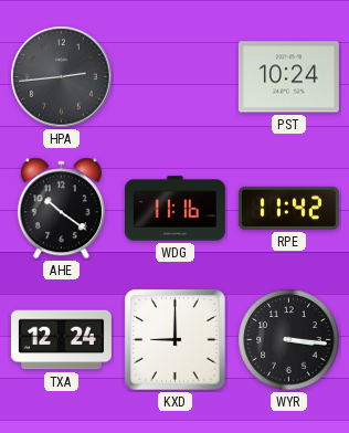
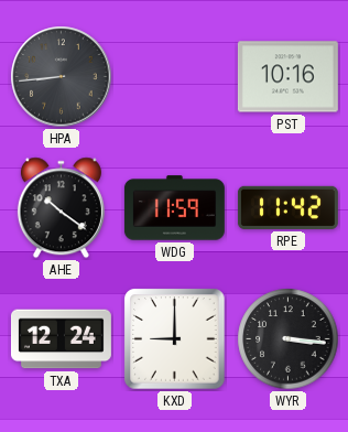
HPA: 2:44 -> 8:44
PST: 10:24 -> 10:16
WDG: 11:16 -> 11:59
